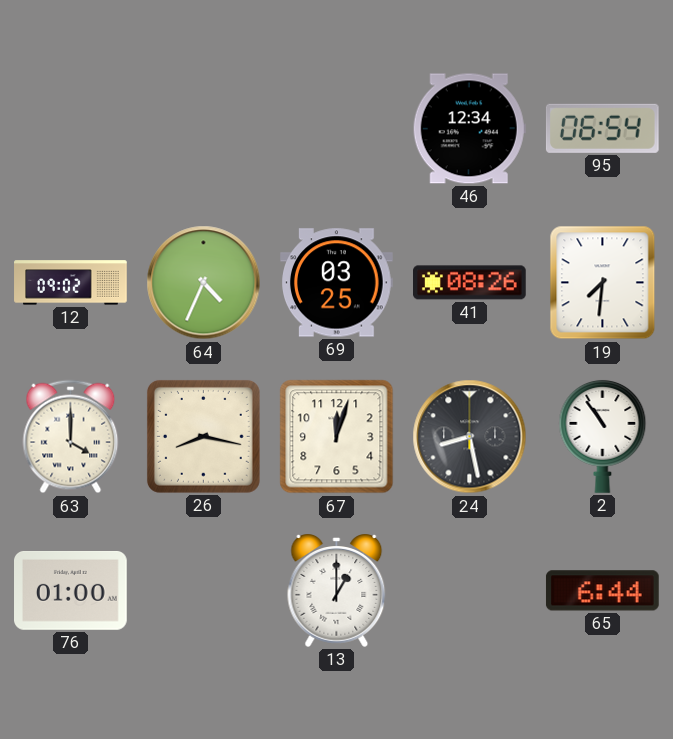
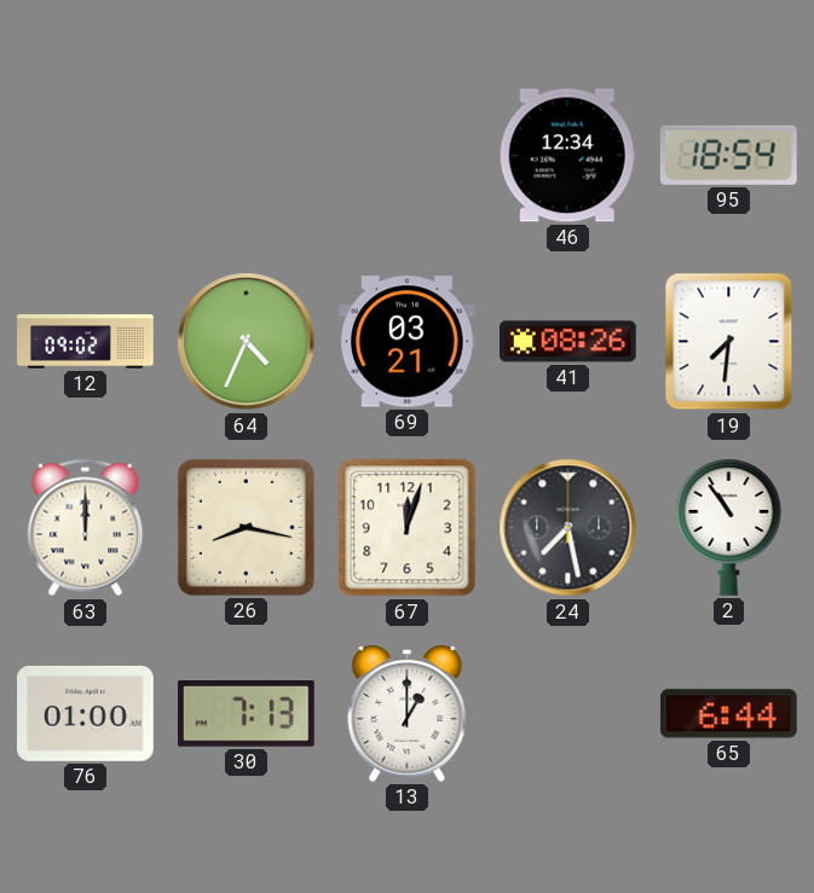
95: 06:54 -> 18:54
69: 03:25 -> 03:21
63: 4:00 -> 12:00
24: 8:28 -> 7:28
30: none -> 7:13
